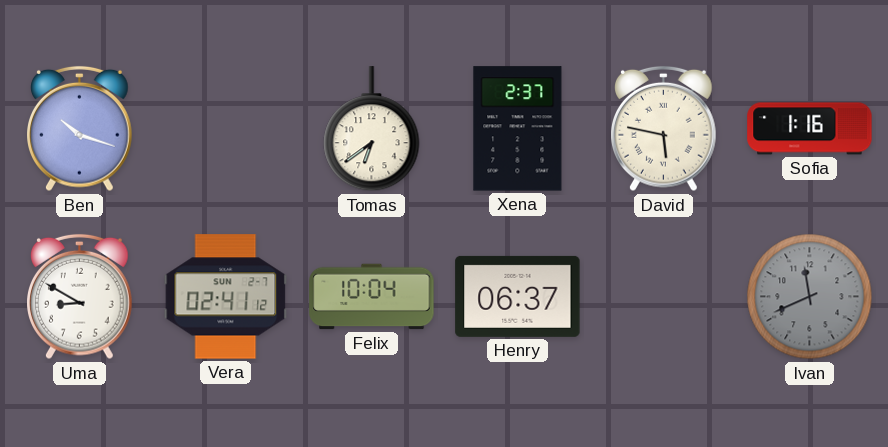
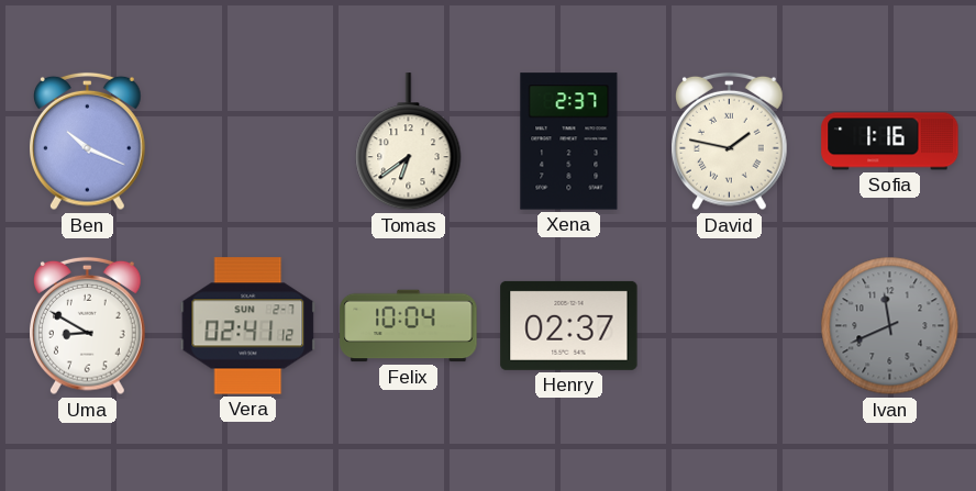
Ben: 10:18 -> 10:19
David: 5:47 -> 1:47
Henry: 06:37 -> 02:37
